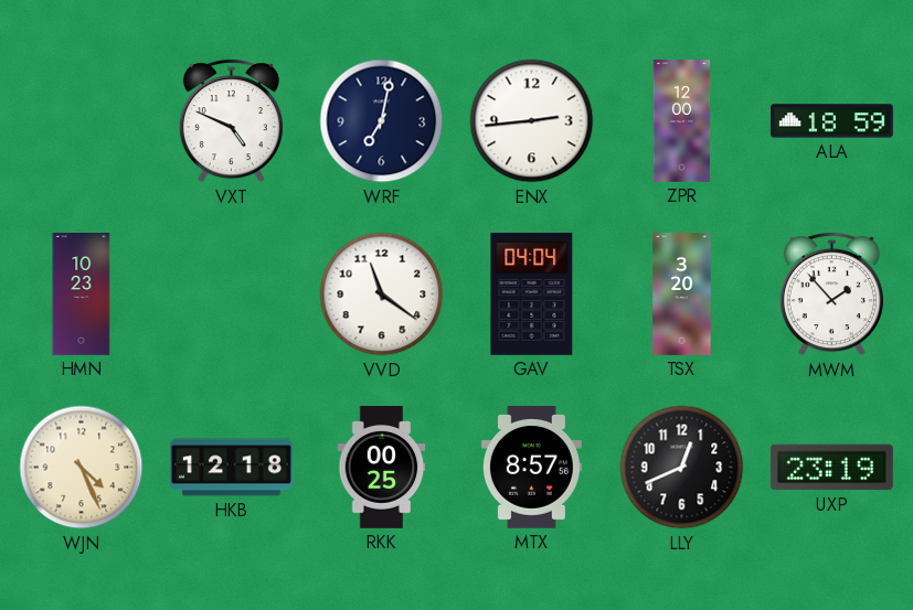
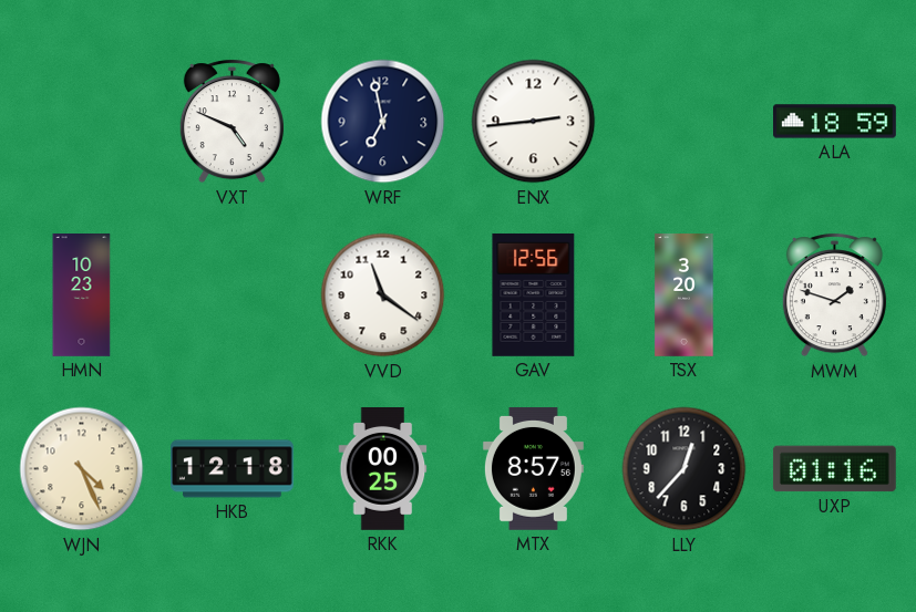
WRF: 7:02 -> 6:58
ZPR: 12:00 -> none
GAV: 04:04 -> 12:56
MWM: 1:53 -> 1:48
LLY: 12:41 -> 12:37
UXP: 23:19 -> 01:16
